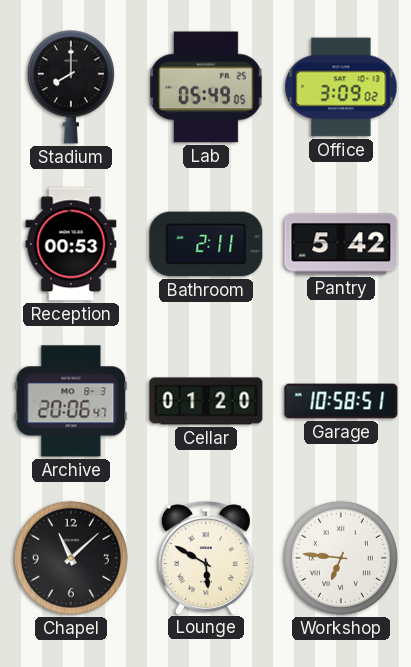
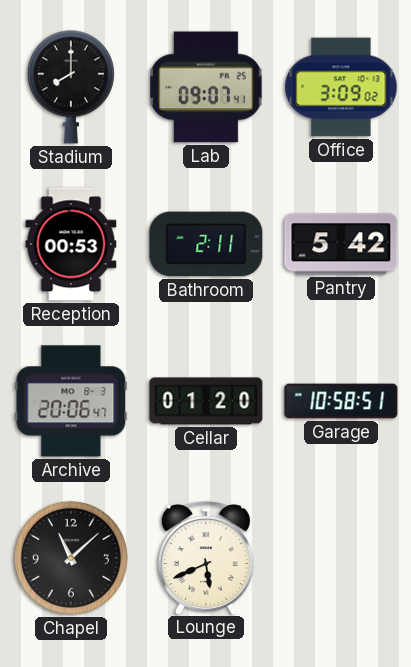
Lab: 05:49 -> 09:07
Lounge: 5:50 -> 5:41
Workshop: 6:46 -> none
